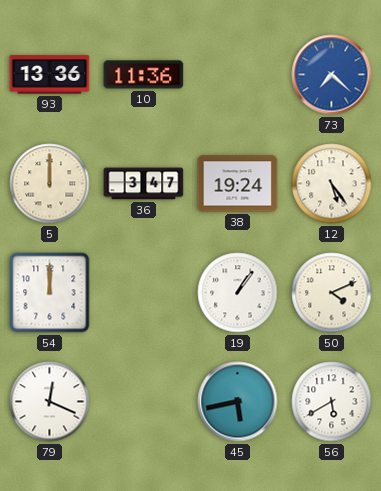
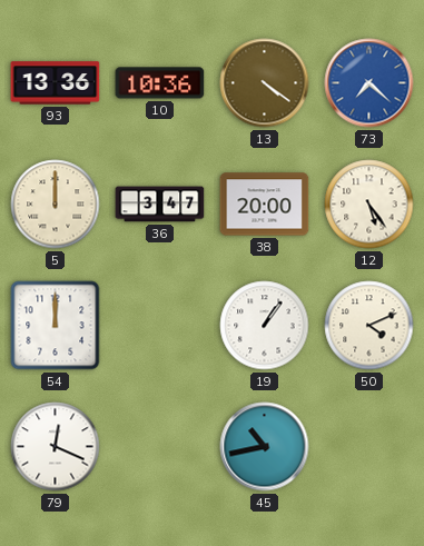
10: 11:36 -> 10:36
13: none -> 4:21
38: 19:24 -> 20:00
45: 5:43 -> 10:43
56: 5:40 -> none
